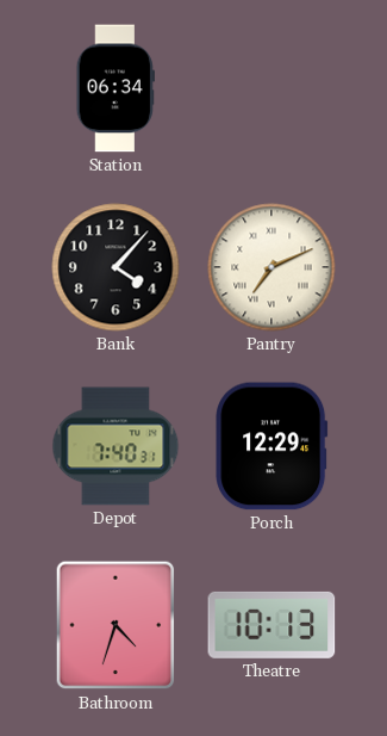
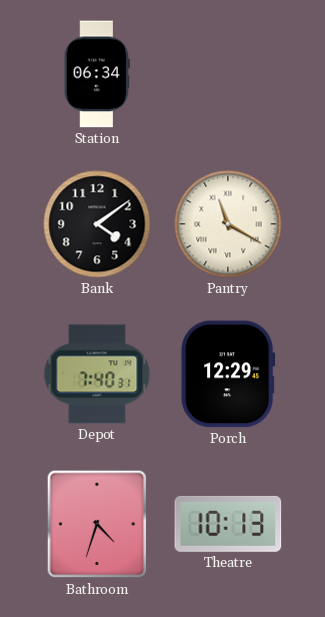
Bank: 4:07 -> 4:09
Pantry: 7:11 -> 11:20
